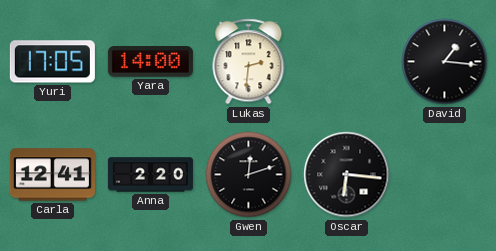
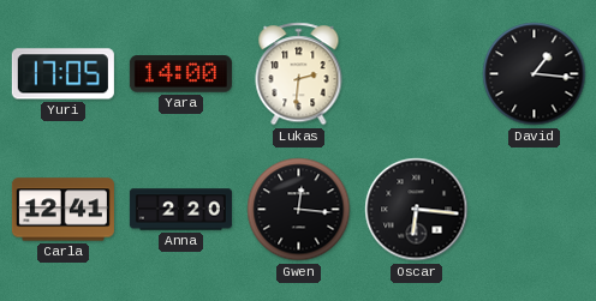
Gwen: 12:12 -> 12:16
